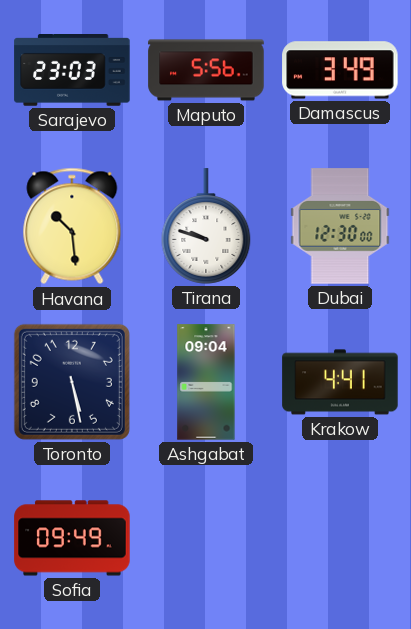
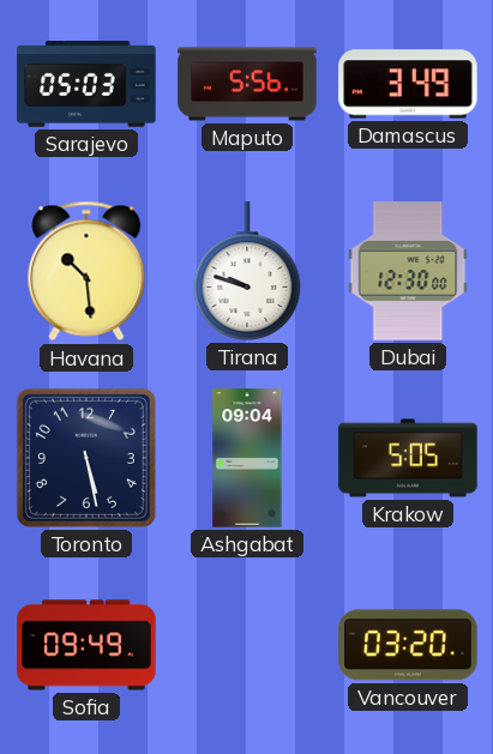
Sarajevo: 23:03 -> 05:03
Krakow: 4:41 -> 5:05
Vancouver: none -> 03:20
